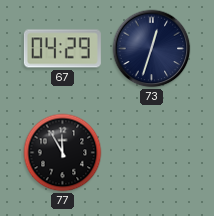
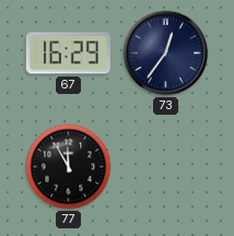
67: 04:29 -> 16:29
73: 12:33 -> 12:36
